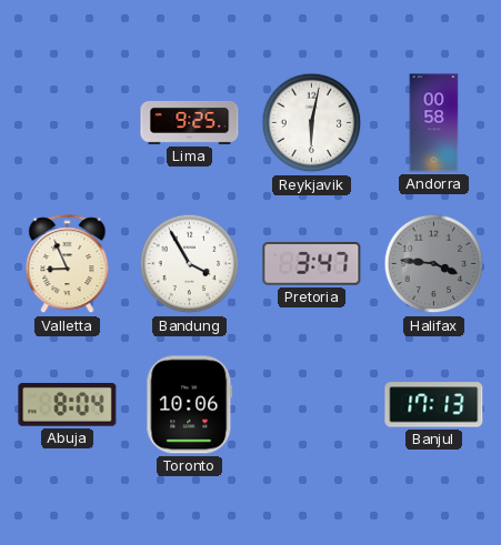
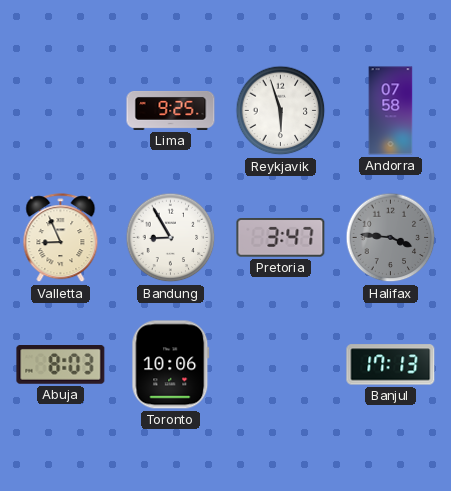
Reykjavik: 6:02 -> 5:57
Andorra: 00:58 -> 07:58
Bandung: 3:55 -> 8:55
Abuja: 8:04 -> 8:03
